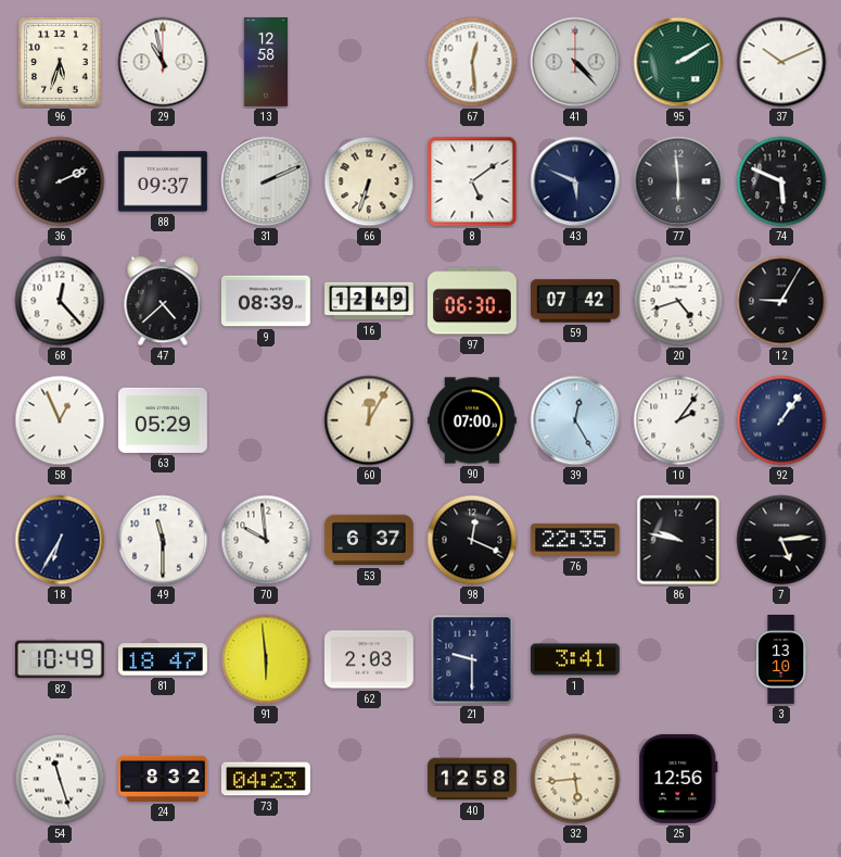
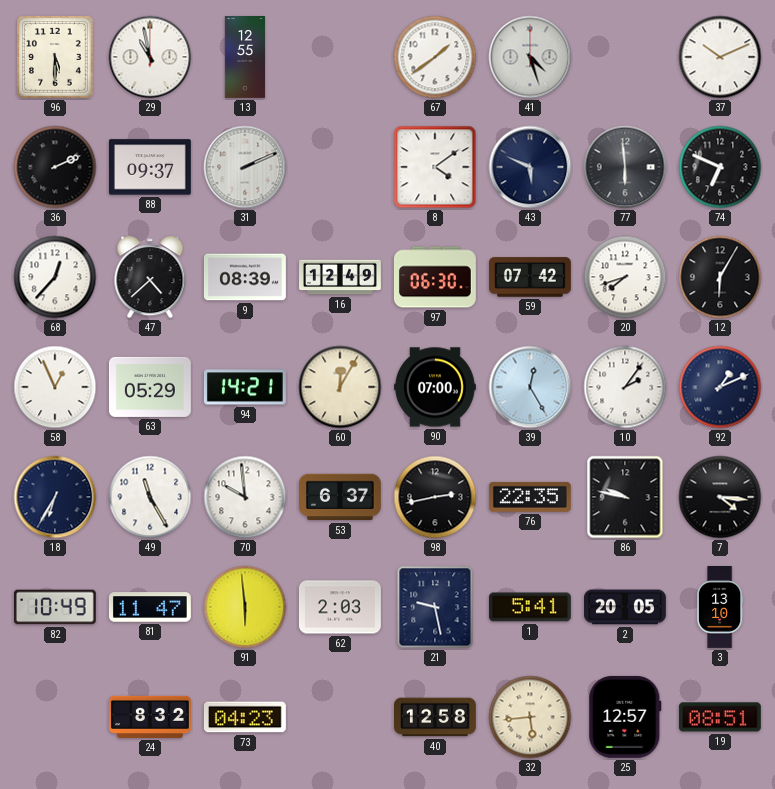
96: 5:33 -> 5:30
13: 12:58 -> 12:55
67: 12:29 -> 1:39
41: 4:23 -> 4:27
95: 2:10 -> none
66: 6:33 -> none
8: 5:09 -> 4:09
74: 5:49 -> 6:49
68: 12:23 -> 12:37
20: 4:42 -> 7:42
12: 9:05 -> 6:05
94: none -> 14:21
92: 1:06 -> 1:11
49: 11:30 -> 11:25
98: 12:19 -> 2:43
7: 5:14 -> 4:16
81: 18:47 -> 11:47
21: 9:30 -> 9:28
1: 3:41 -> 5:41
2: none -> 20:05
54: 11:27 -> none
25: 12:56 -> 12:57
19: none -> 08:51
